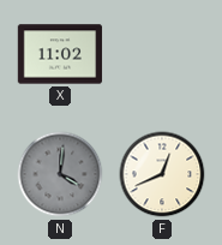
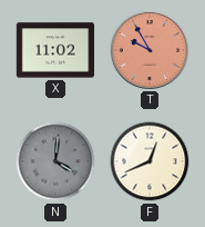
T: none -> 9:55
